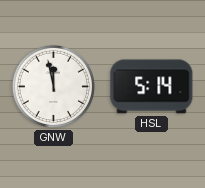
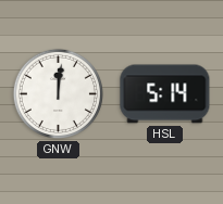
GNW: 11:58 -> 12:01
